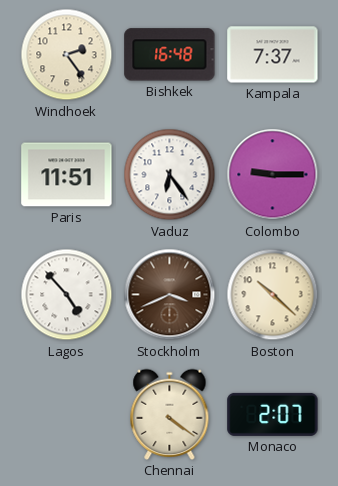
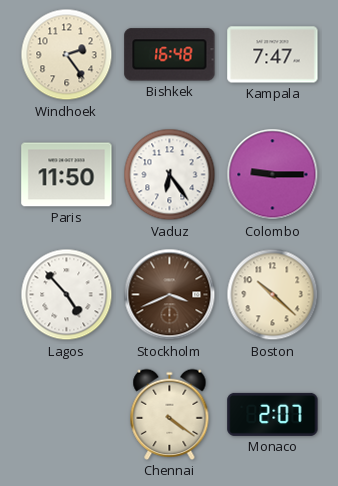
Kampala: 7:37 -> 7:47
Paris: 11:51 -> 11:50
